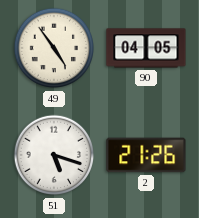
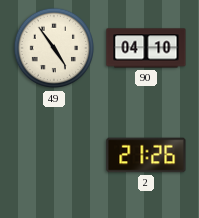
90: 04:05 -> 04:10
51: 5:18 -> none
